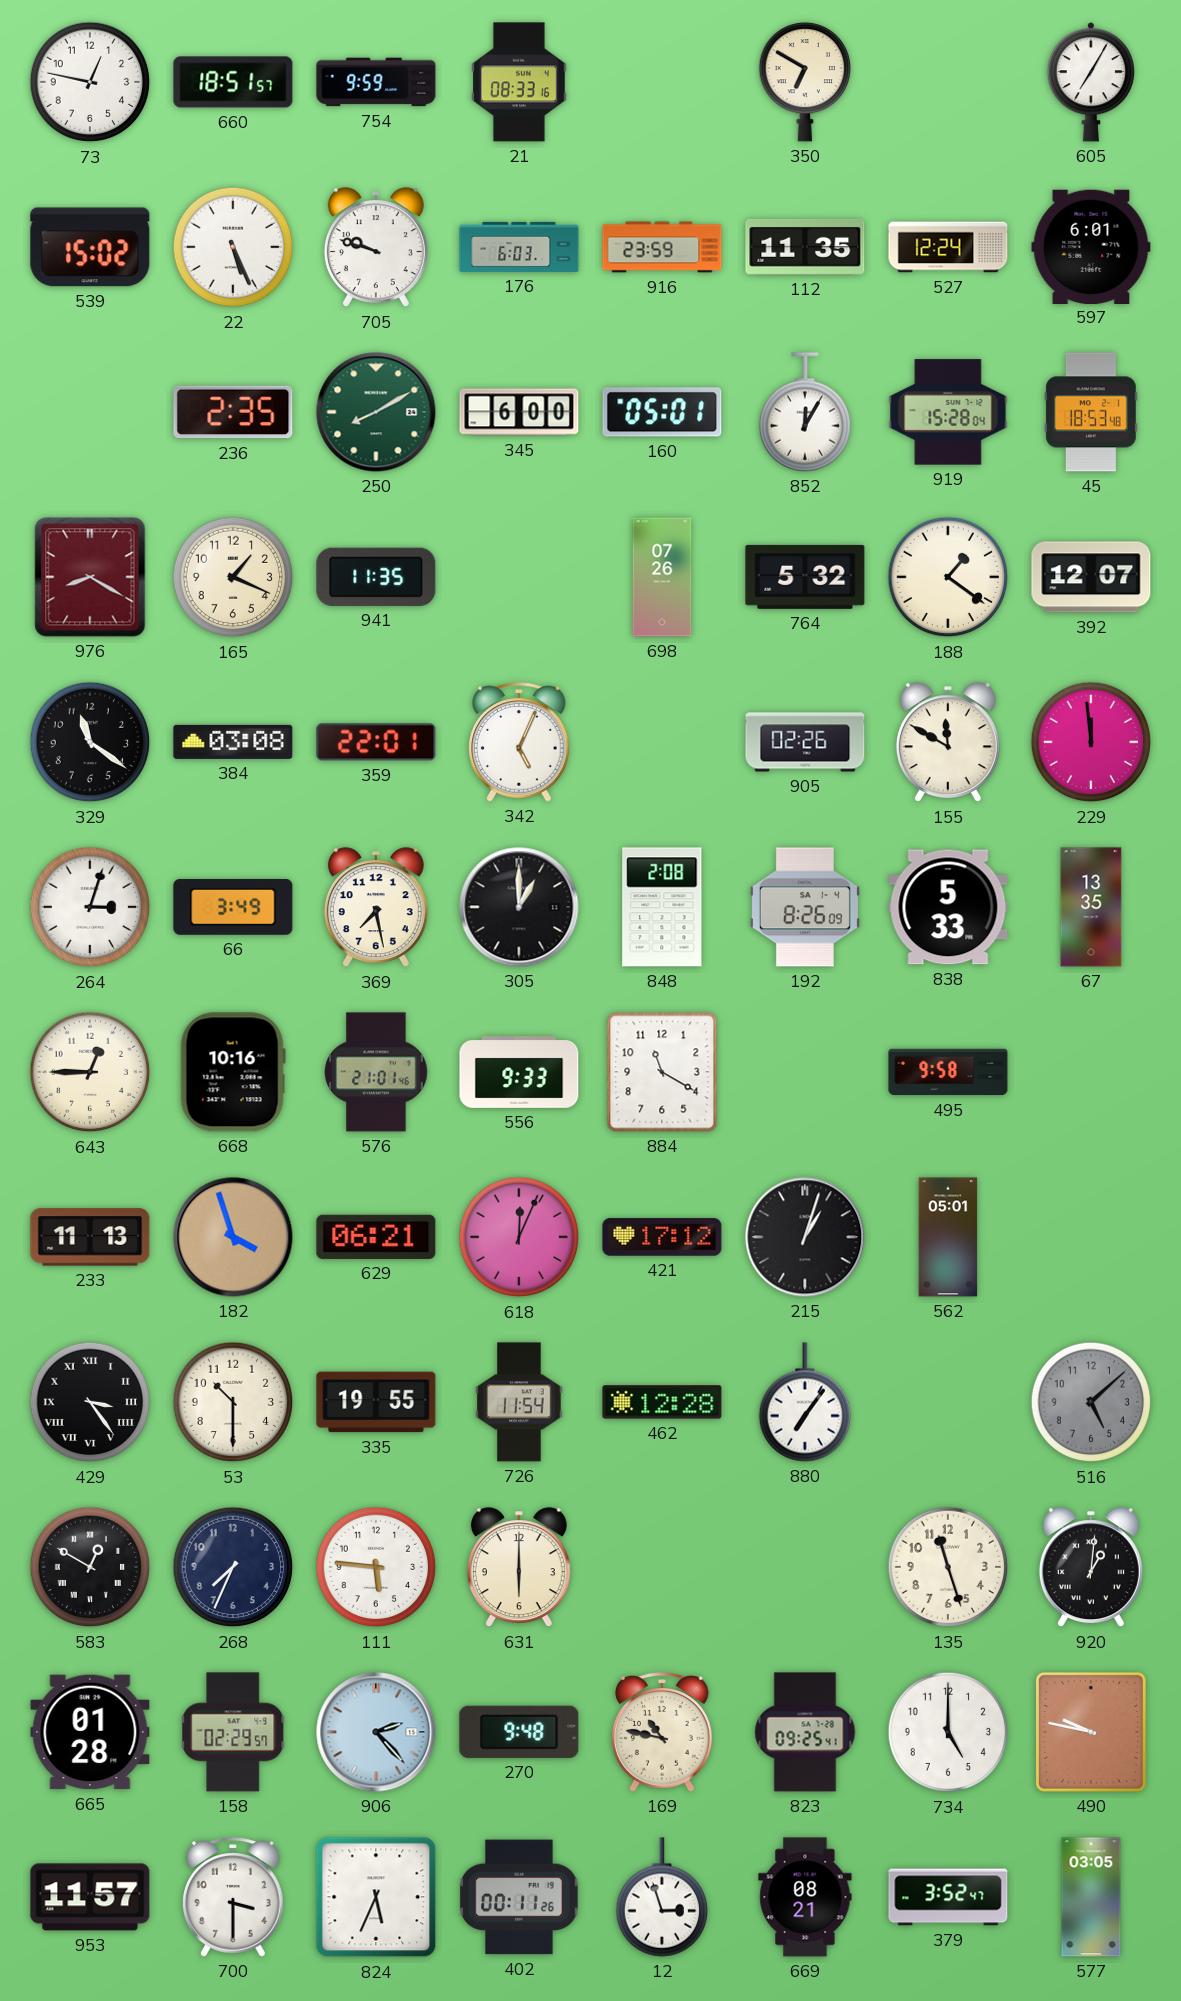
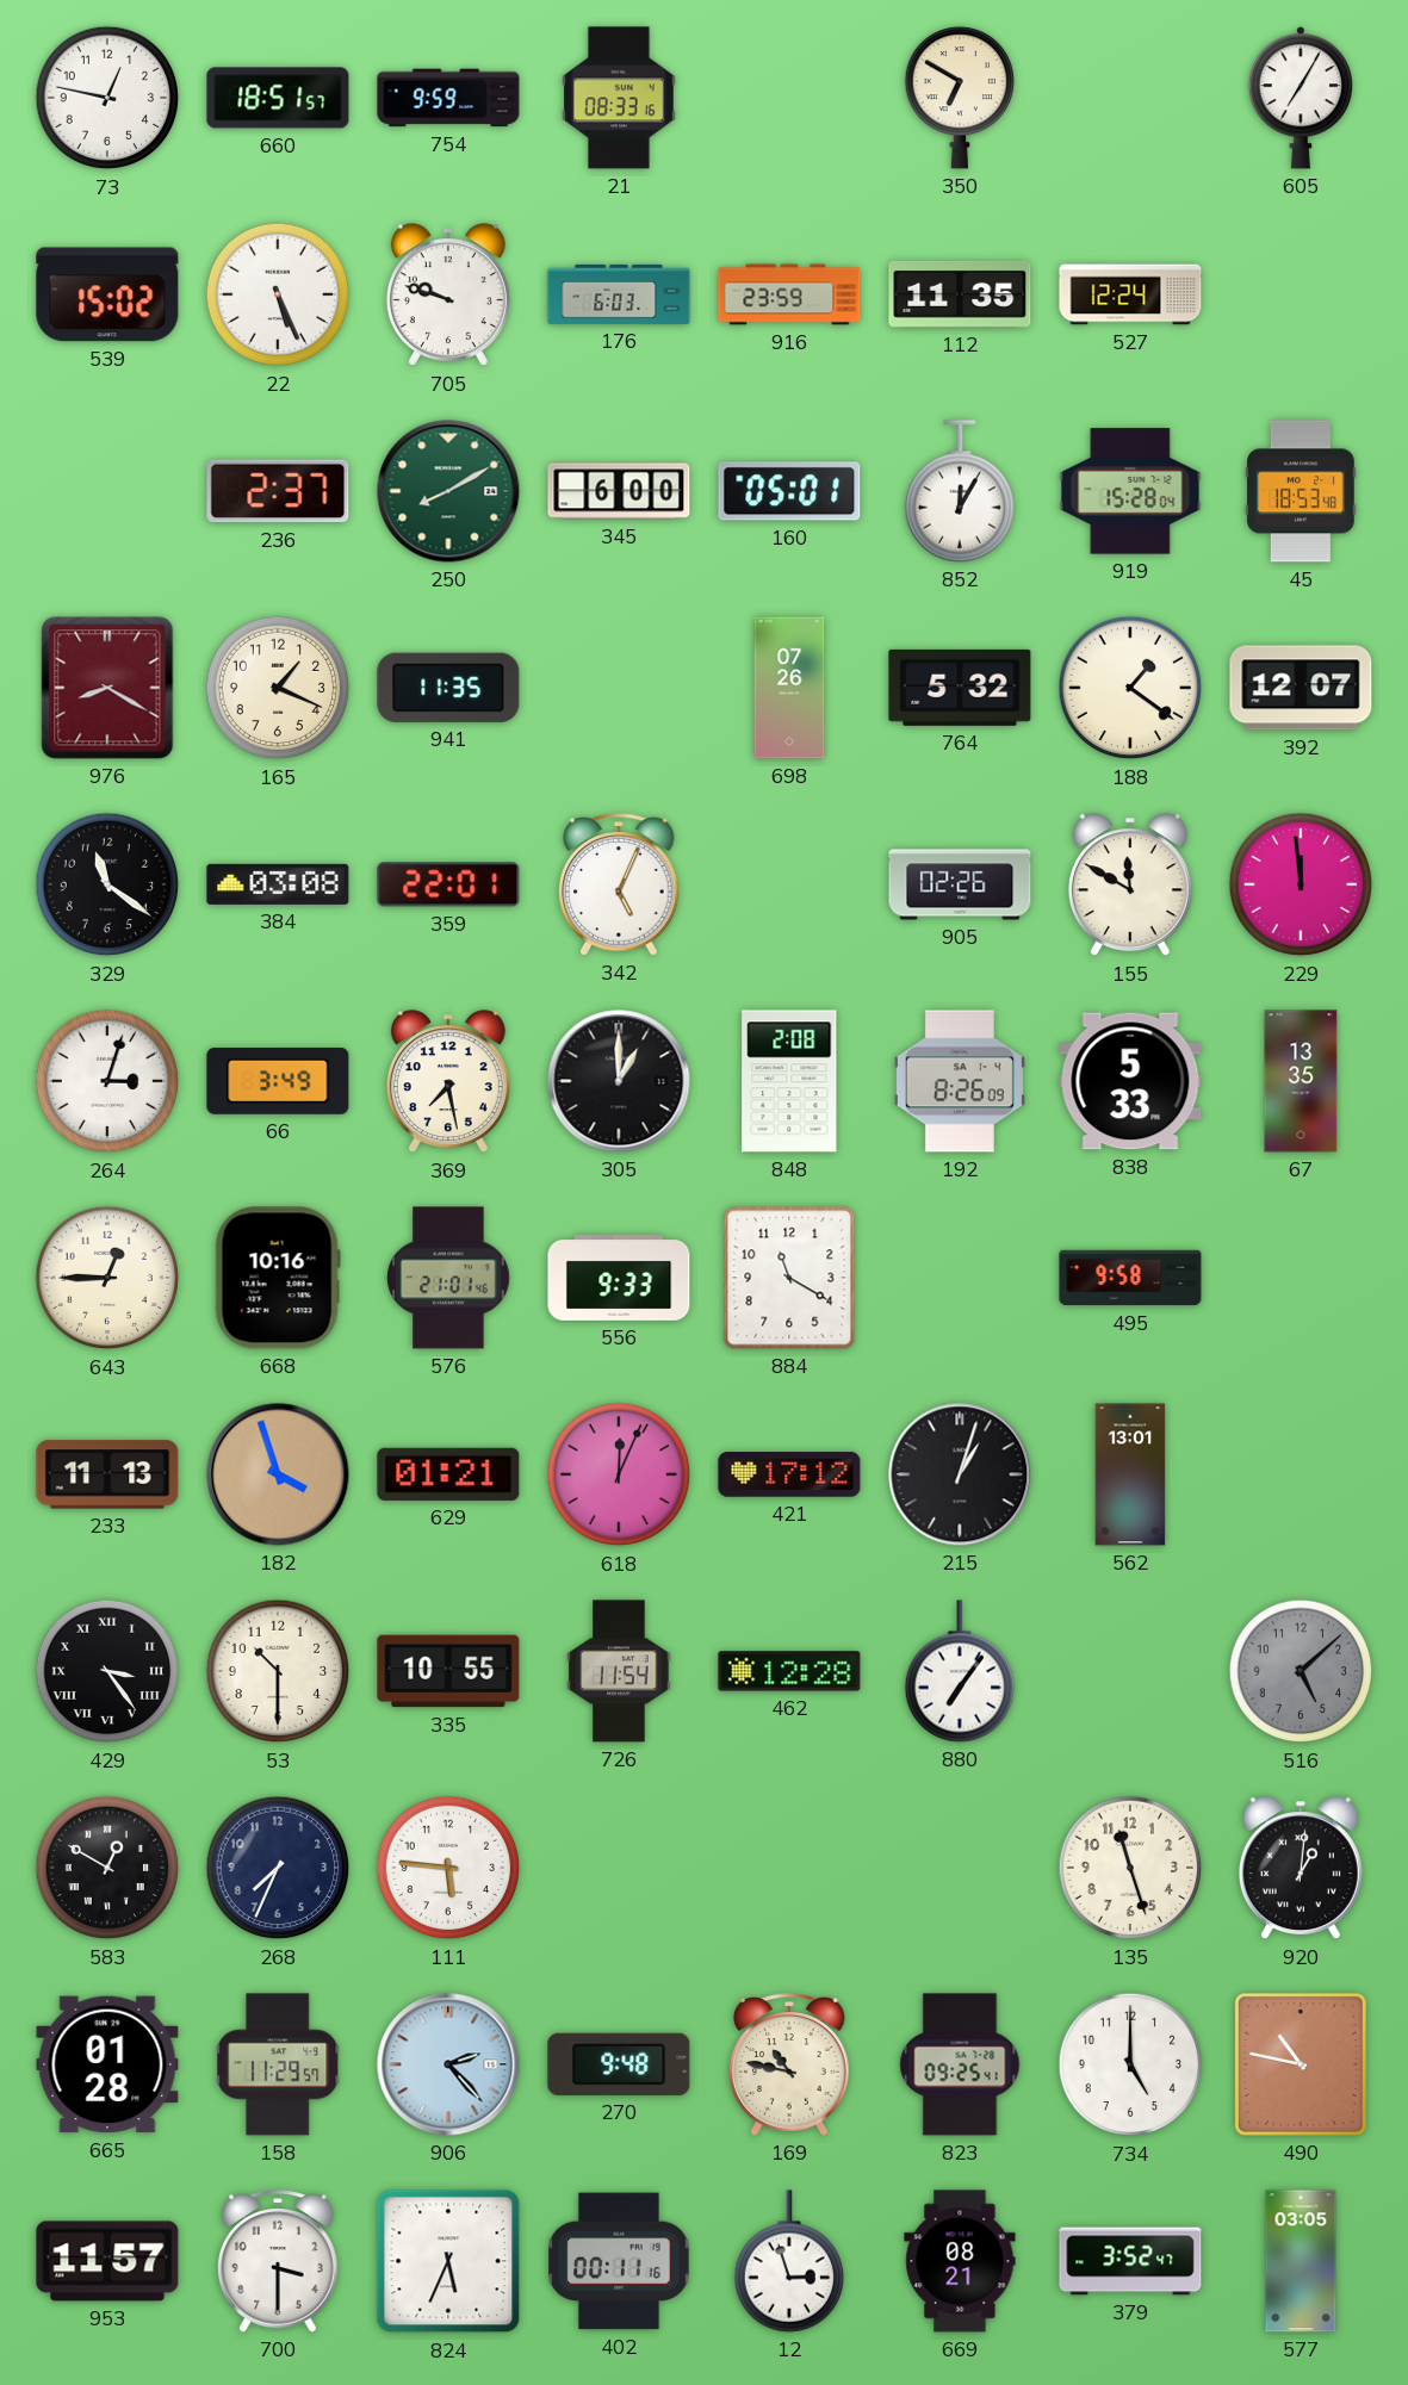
597: 6:01 -> none
236: 2:35 -> 2:37
629: 06:21 -> 01:21
562: 05:01 -> 13:01
335: 19:55 -> 10:55
631: 6:00 -> none
158: 02:29 -> 11:29
490: 9:47 -> 10:47
402: 00:11:26 -> 00:11:16
